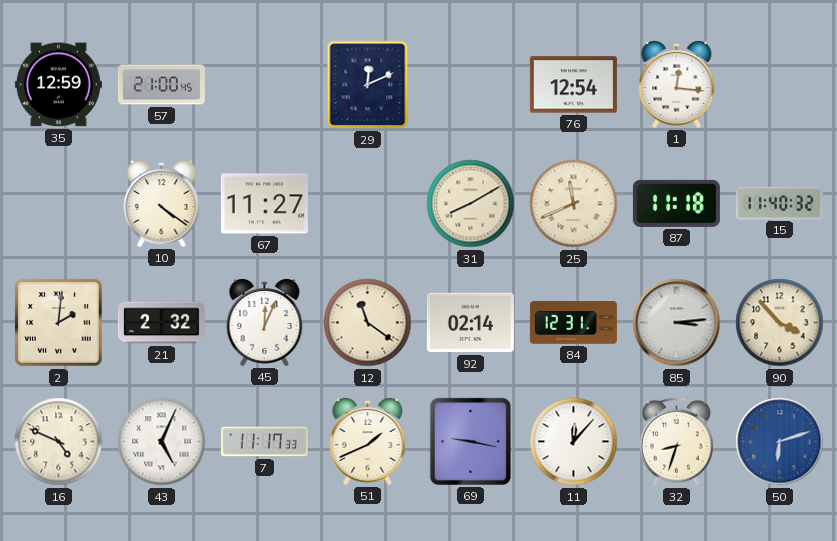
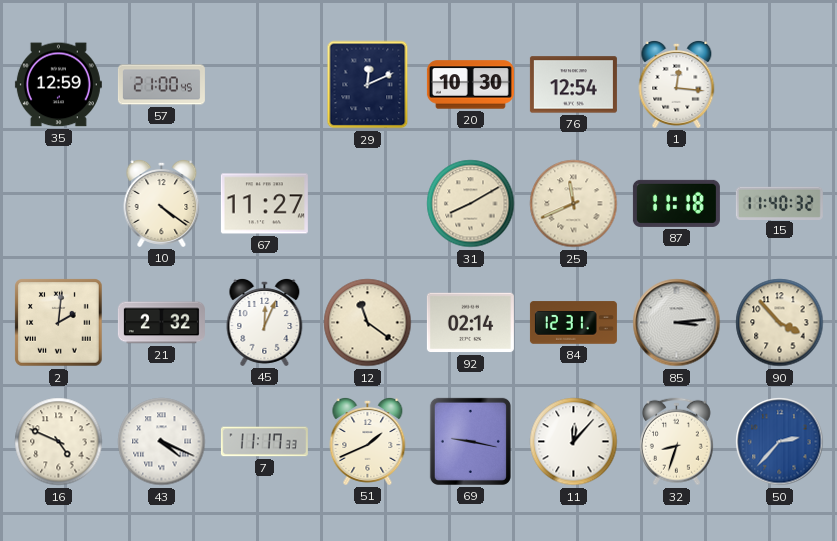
20: none -> 10:30
43: 5:04 -> 4:19
50: 6:12 -> 2:37
